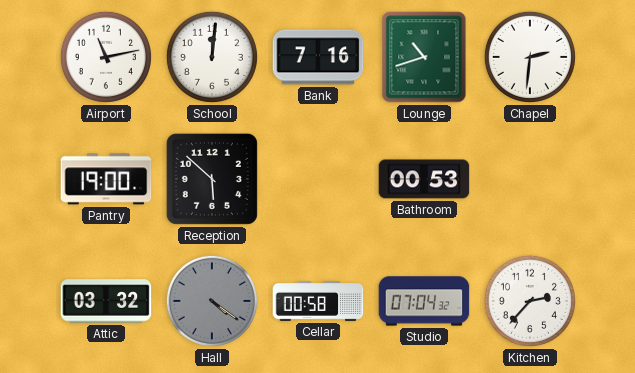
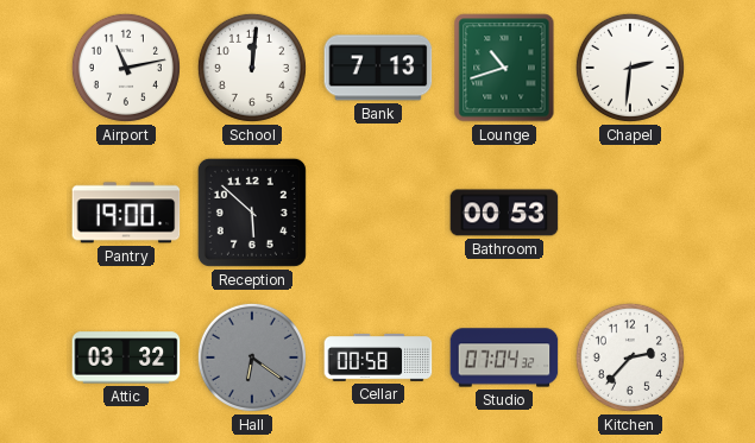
Bank: 7:16 -> 7:13
Hall: 4:21 -> 6:21
